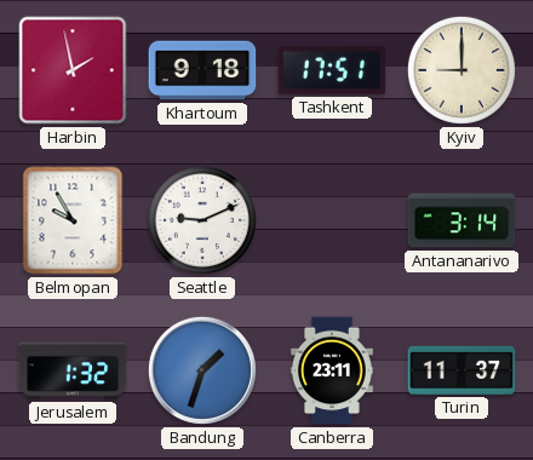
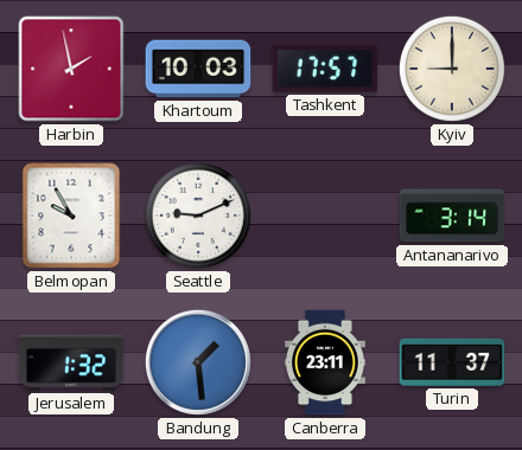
Khartoum: 9:18 -> 10:03
Tashkent: 17:51 -> 17:57
Bandung: 1:33 -> 1:29
